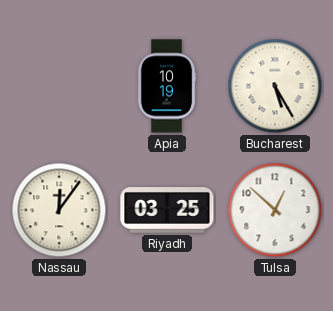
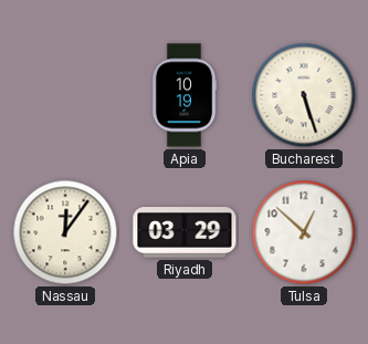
Bucharest: 5:25 -> 5:27
Riyadh: 03:25 -> 03:29
